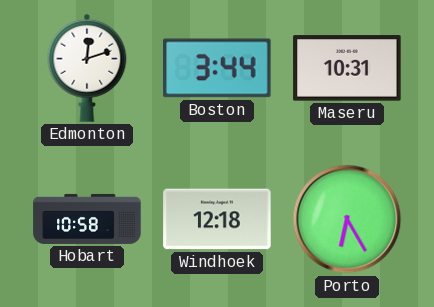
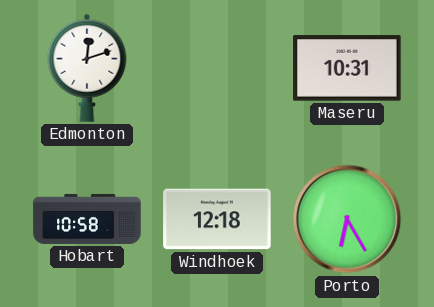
Boston: 3:44 -> none
